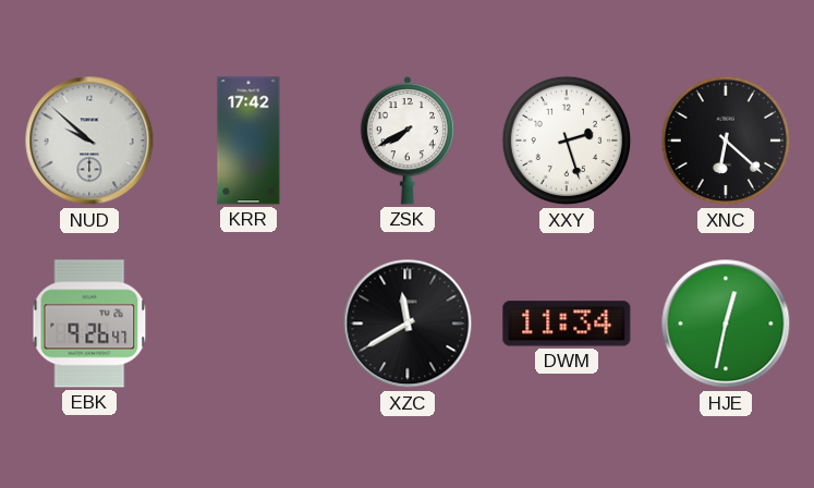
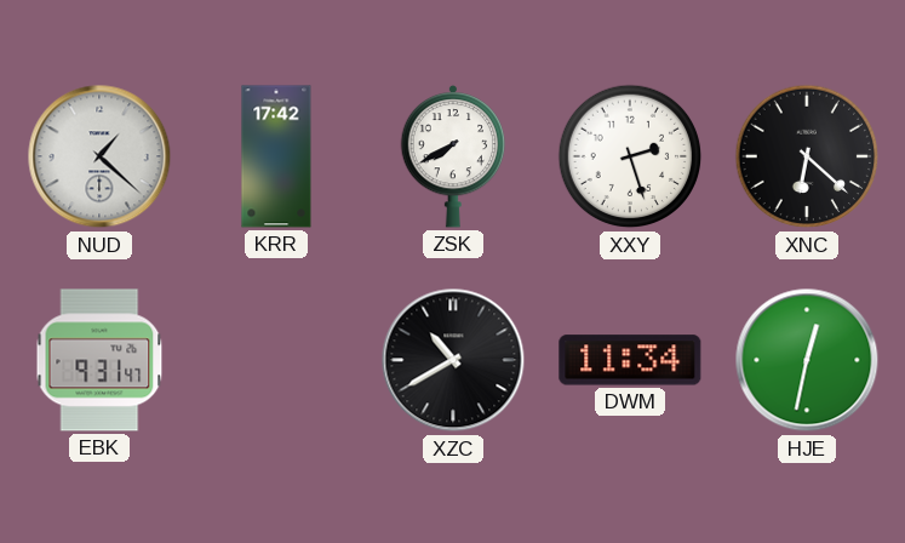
NUD: 9:52 -> 1:22
EBK: 9:26 -> 9:31
XZC: 11:40 -> 10:40
